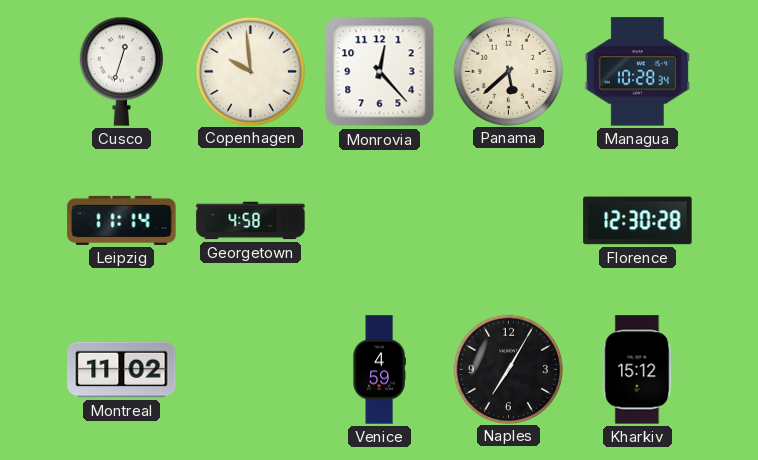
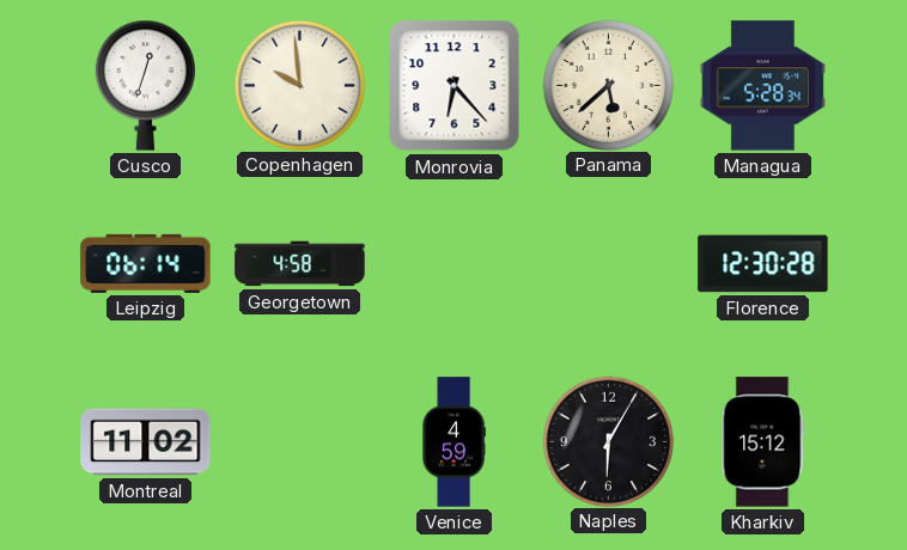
Monrovia: 12:23 -> 6:23
Managua: 10:28 -> 5:28
Leipzig: 11:14 -> 06:14
Naples: 7:05 -> 6:05
